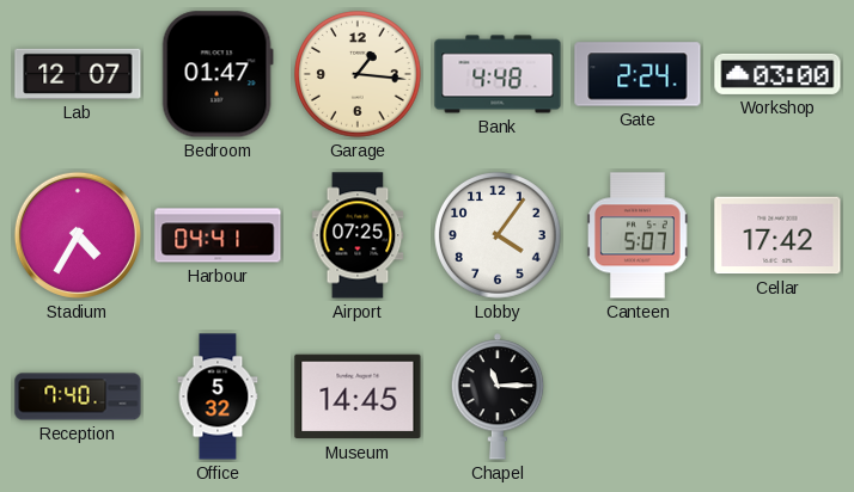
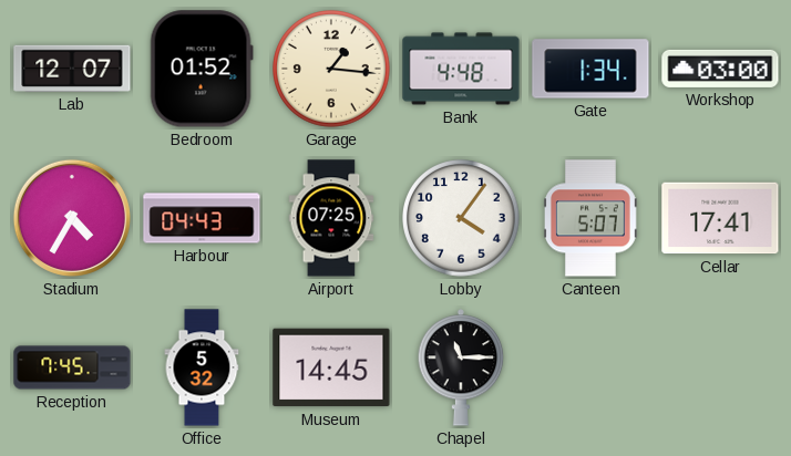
Bedroom: 01:47 -> 01:52
Gate: 2:24 -> 1:34
Harbour: 04:41 -> 04:43
Cellar: 17:42 -> 17:41
Reception: 7:40 -> 7:45
